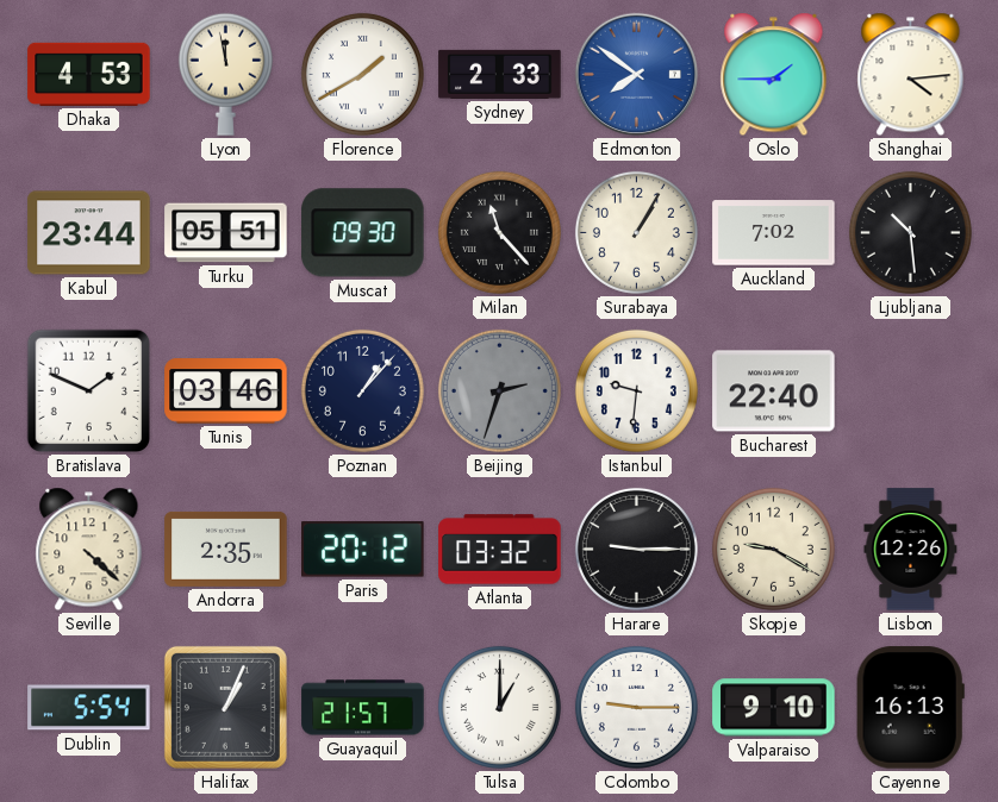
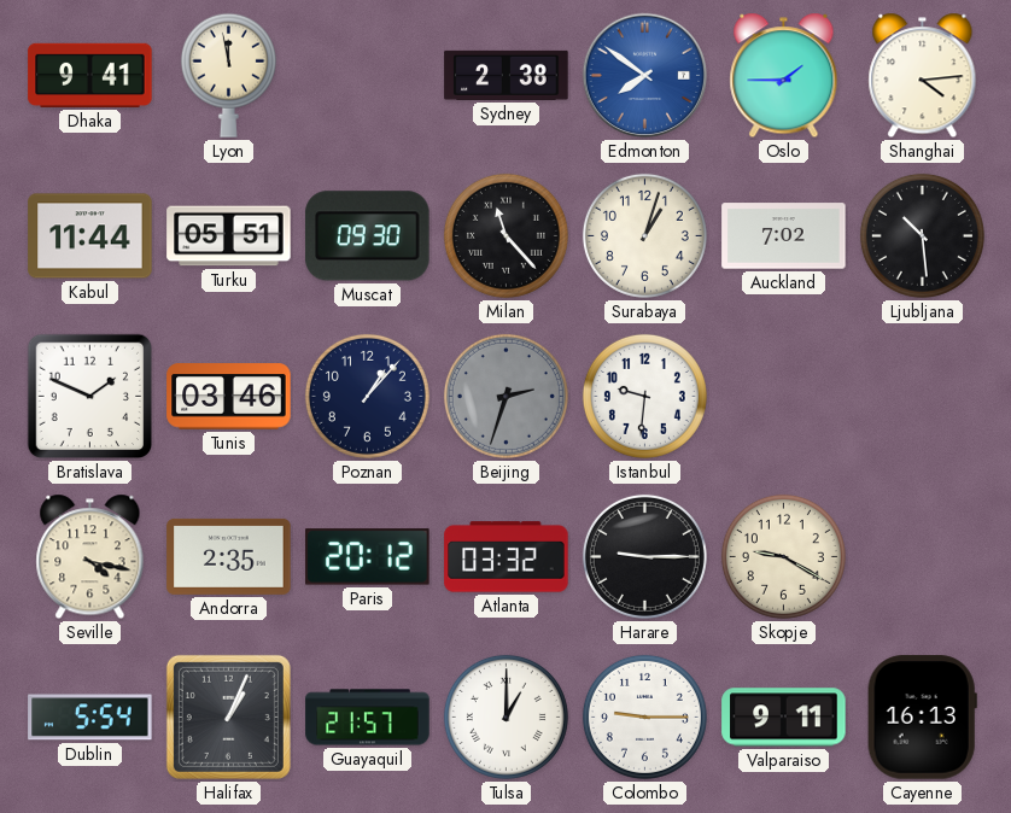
Dhaka: 4:53 -> 9:41
Florence: 1:40 -> none
Sydney: 2:33 -> 2:38
Kabul: 23:44 -> 11:44
Surabaya: 1:05 -> 1:03
Bucharest: 22:40 -> none
Seville: 4:22 -> 4:17
Lisbon: 12:26 -> none
Valparaiso: 9:10 -> 9:11
